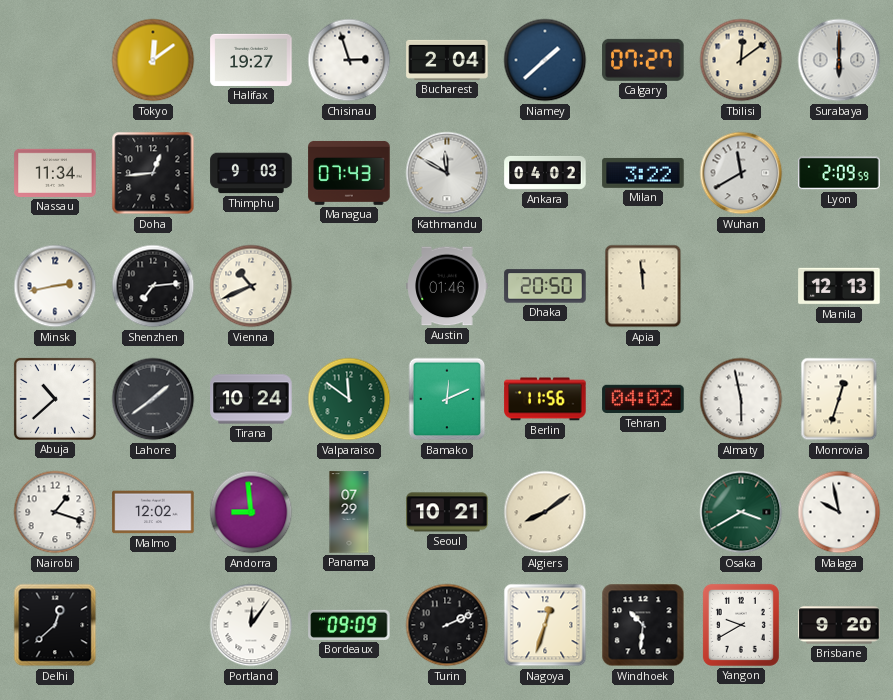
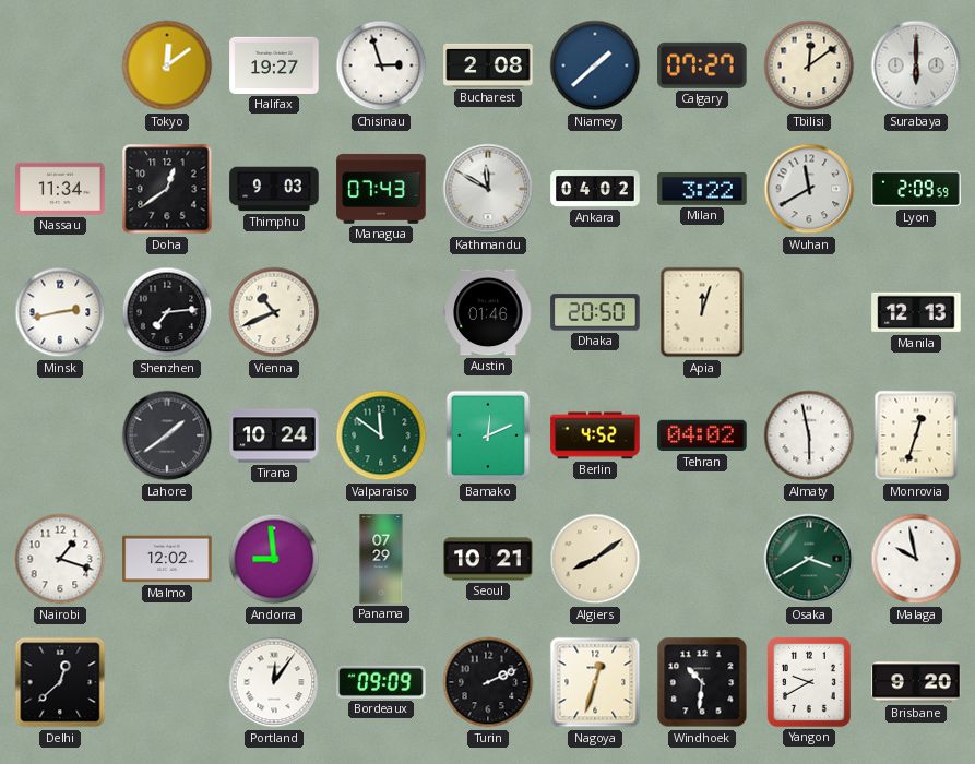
Bucharest: 2:04 -> 2:08
Doha: 12:44 -> 12:39
Apia: 11:59 -> 12:03
Abuja: 10:38 -> none
Berlin: 11:56 -> 4:52
